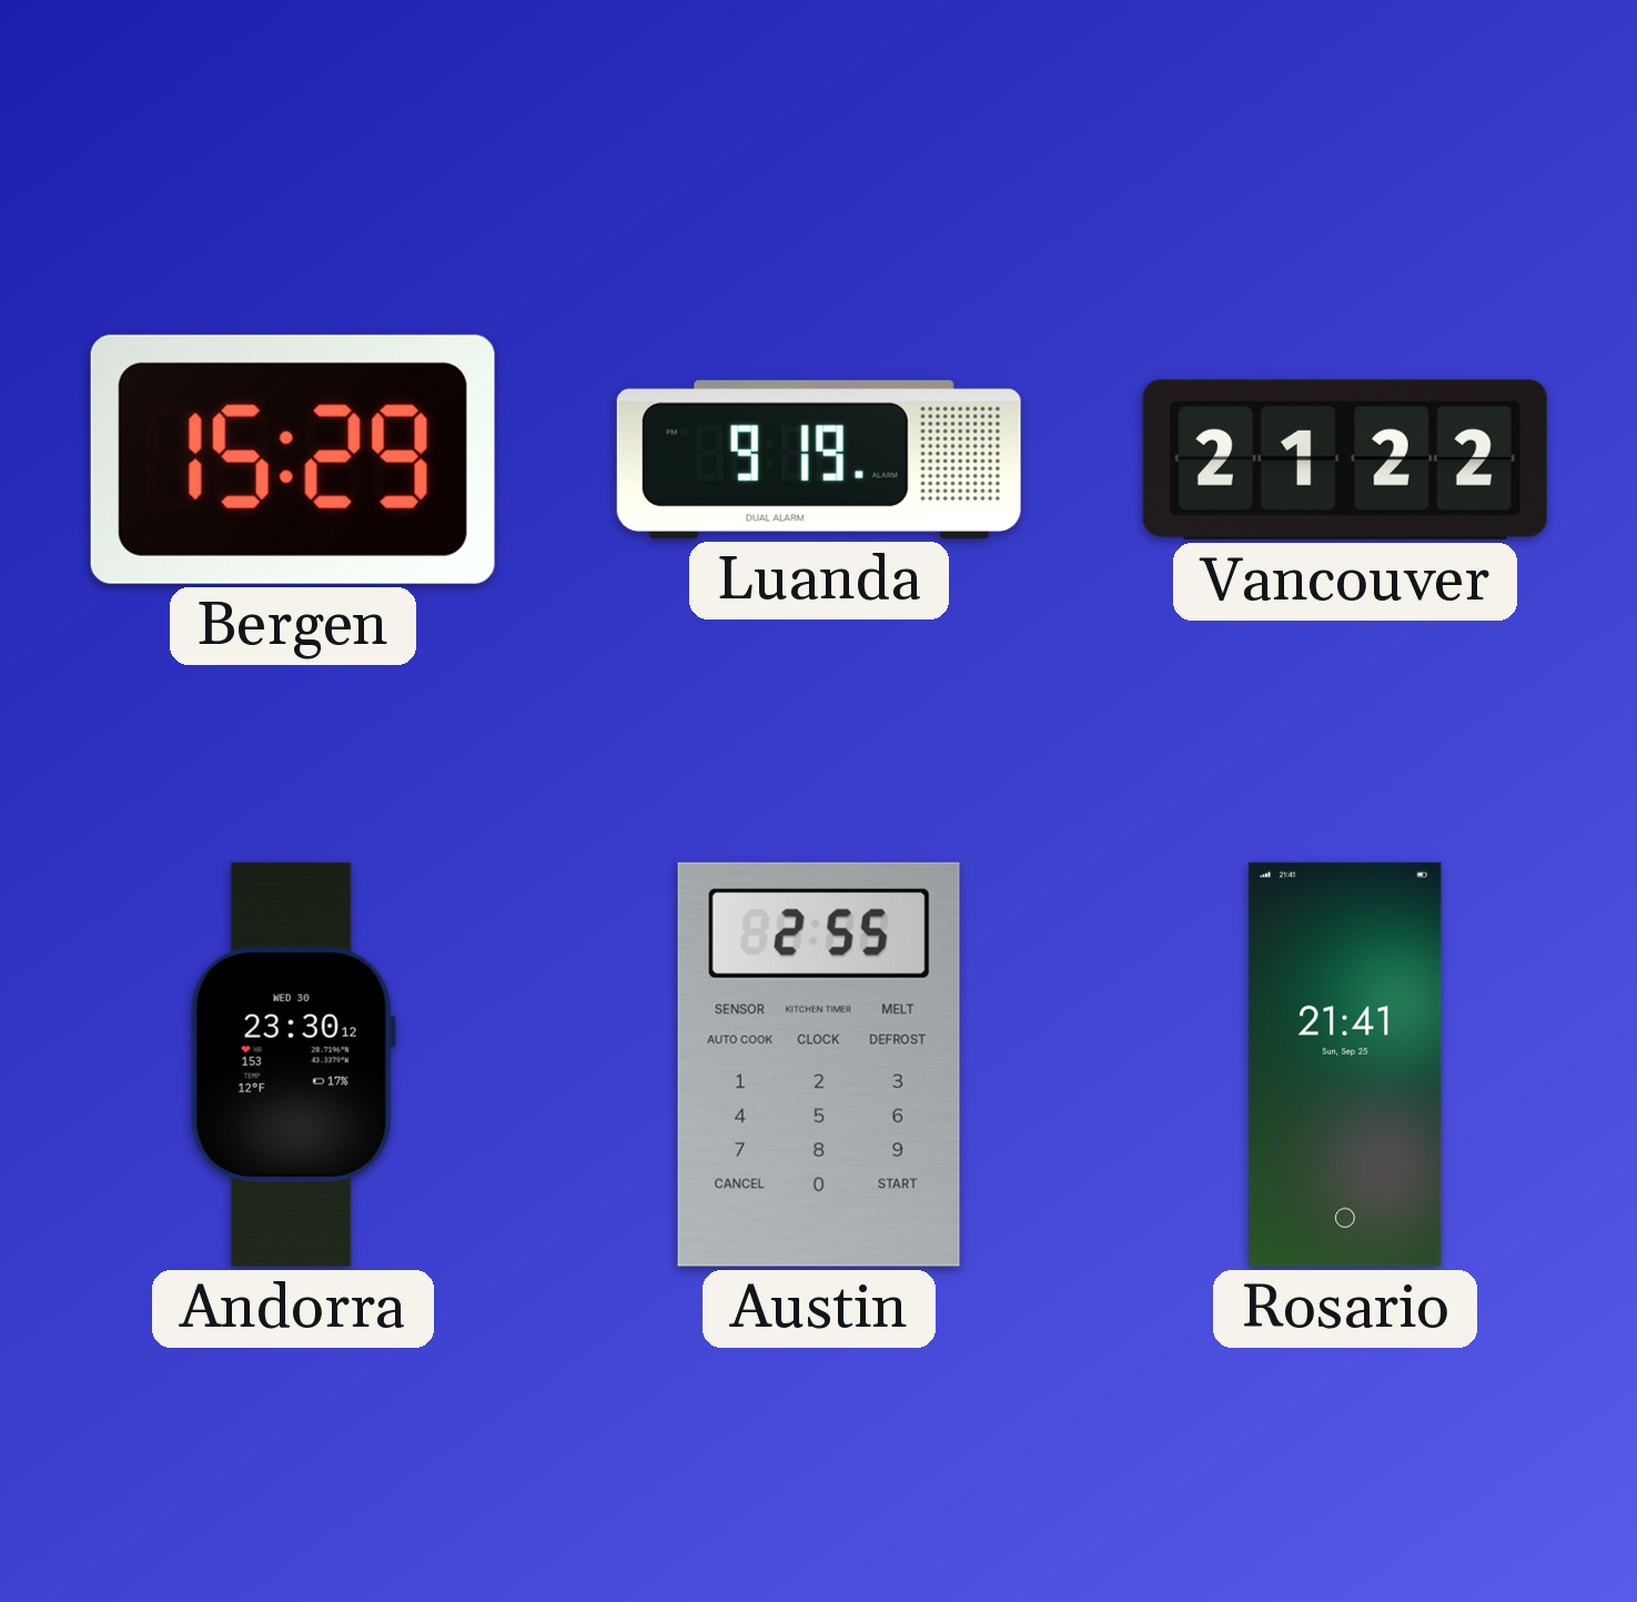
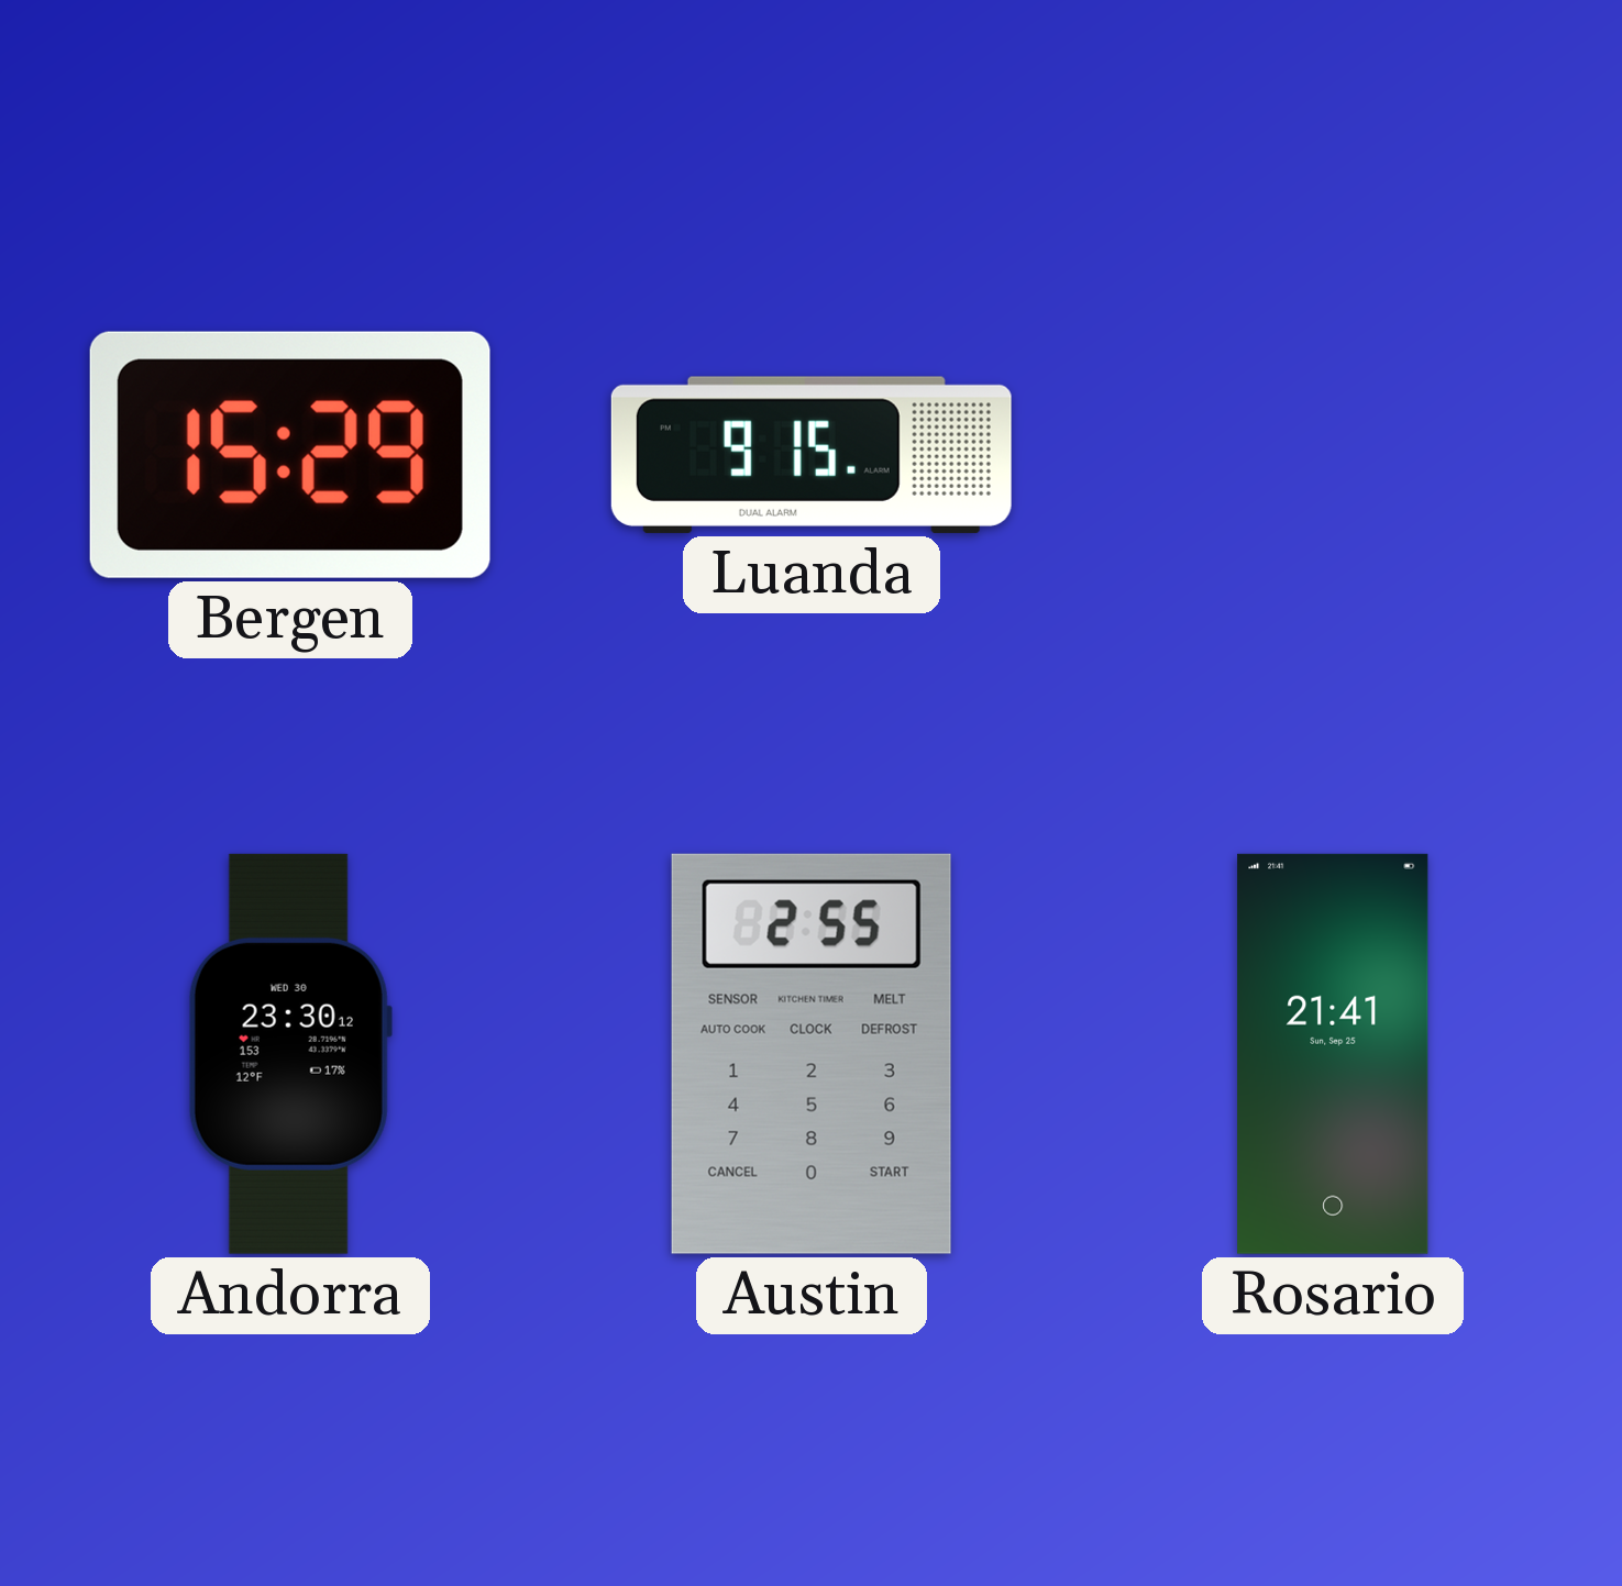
Luanda: 9:19 -> 9:15
Vancouver: 21:22 -> none
